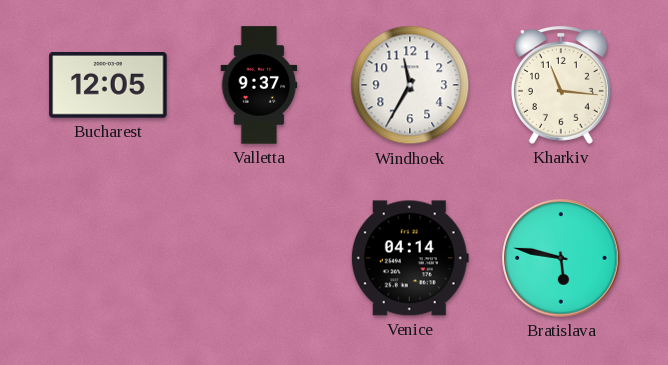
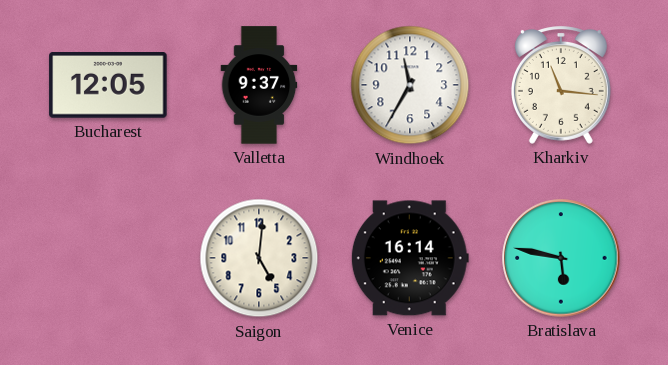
Saigon: none -> 5:01
Venice: 04:14 -> 16:14
